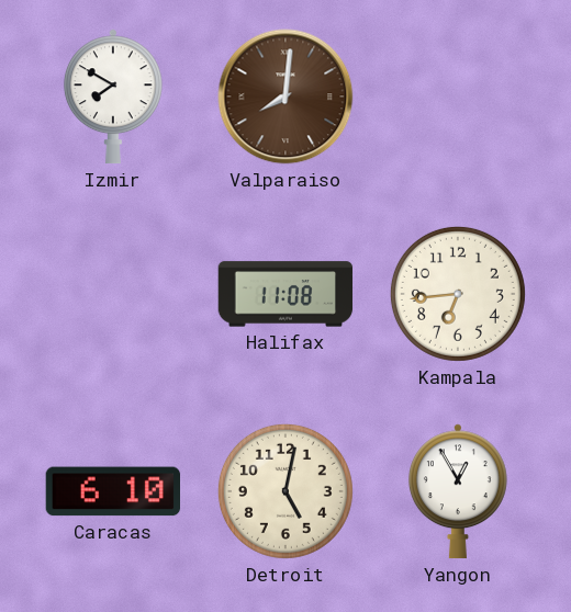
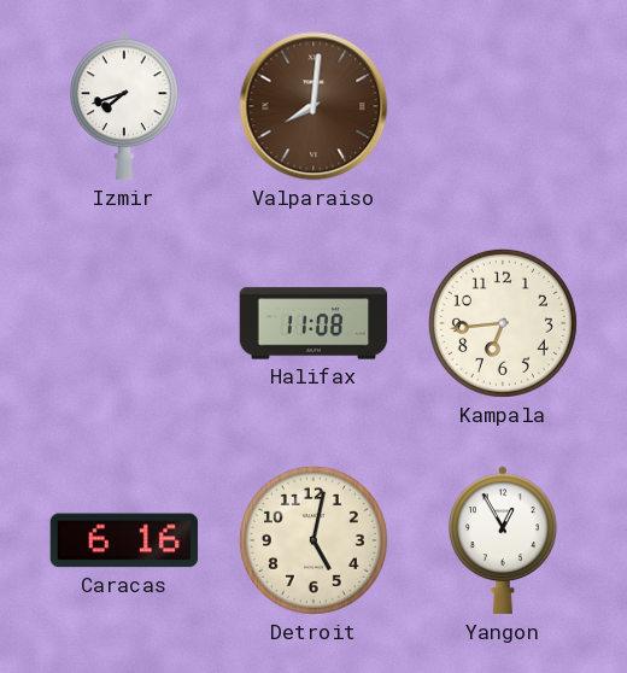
Izmir: 7:50 -> 7:42
Caracas: 6:10 -> 6:16
